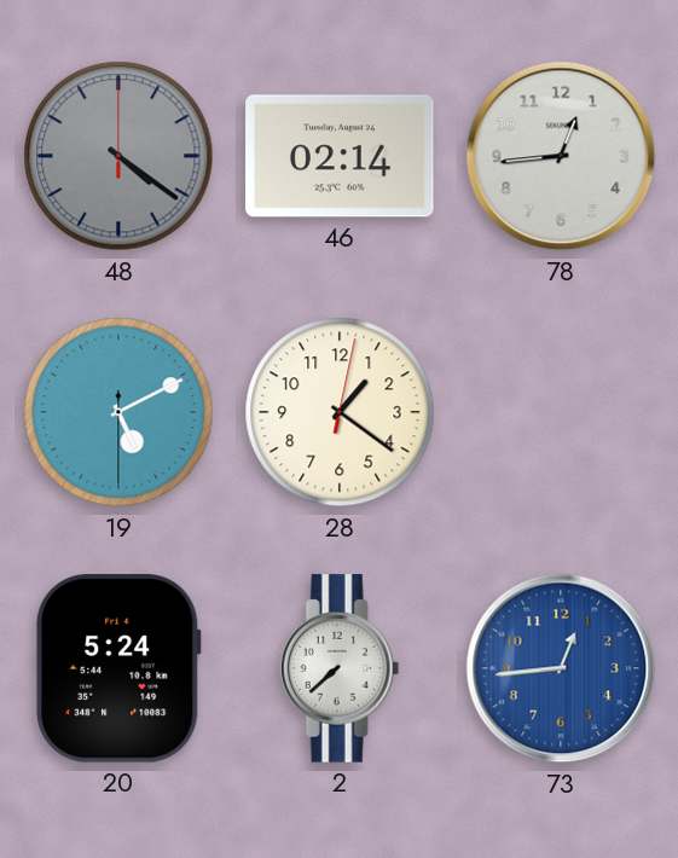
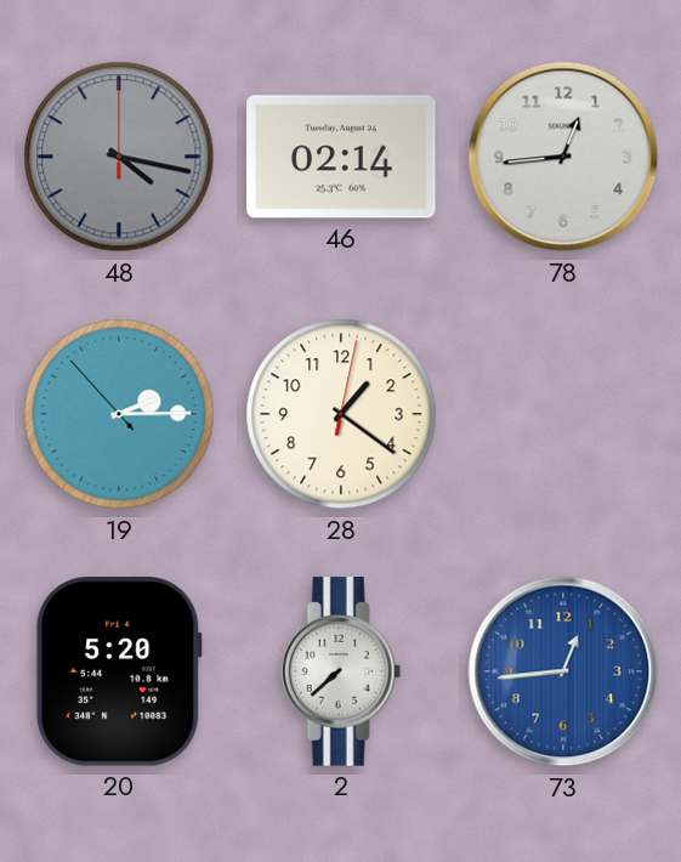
48: 4:21 -> 4:17
19: 5:10 -> 2:14
20: 5:24 -> 5:20
